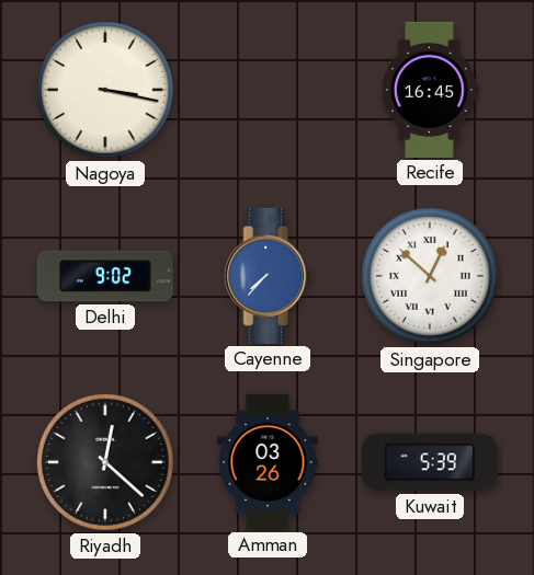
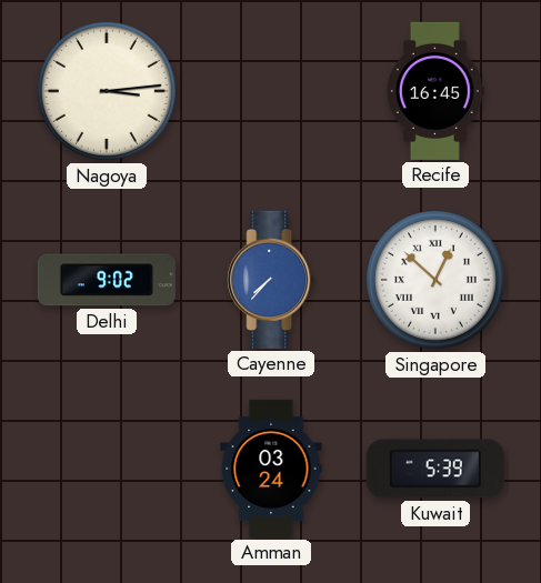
Nagoya: 3:17 -> 3:14
Riyadh: 12:22 -> none
Amman: 03:26 -> 03:24
